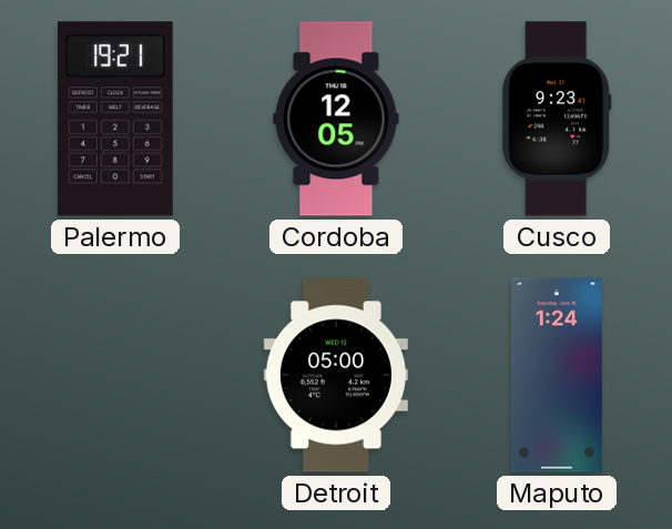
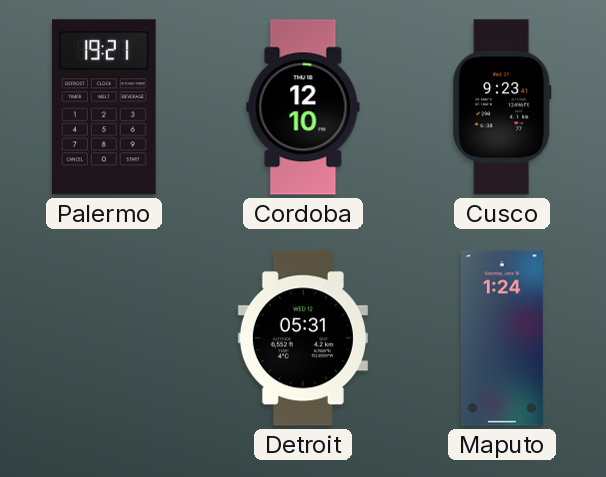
Cordoba: 12:05 -> 12:10
Detroit: 05:00 -> 05:31
